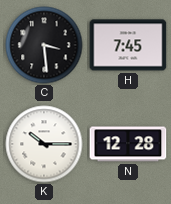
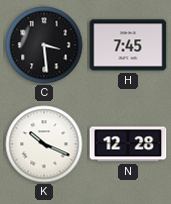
K: 10:15 -> 10:19
